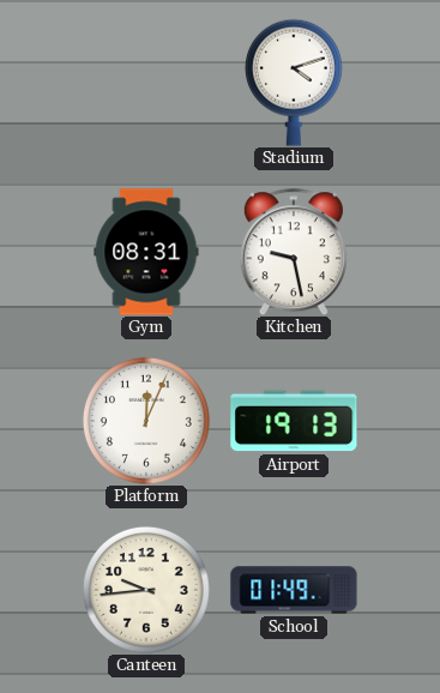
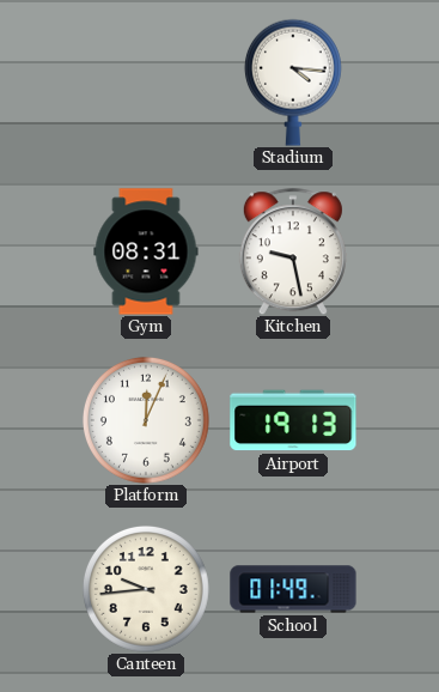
Stadium: 4:12 -> 4:16
